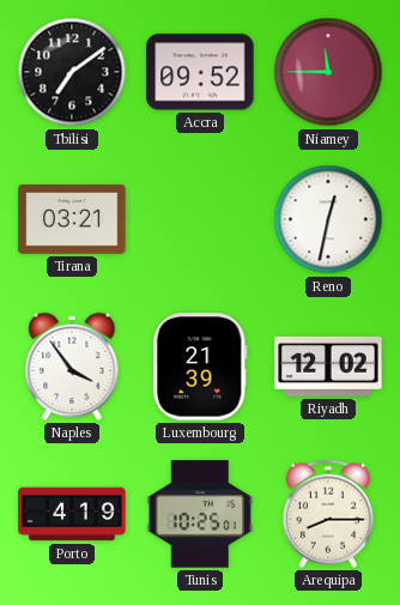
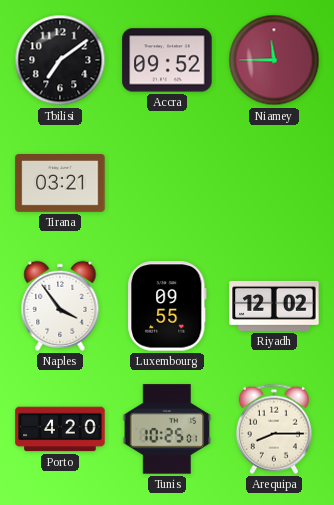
Reno: 12:32 -> none
Luxembourg: 21:39 -> 09:55
Porto: 4:19 -> 4:20
